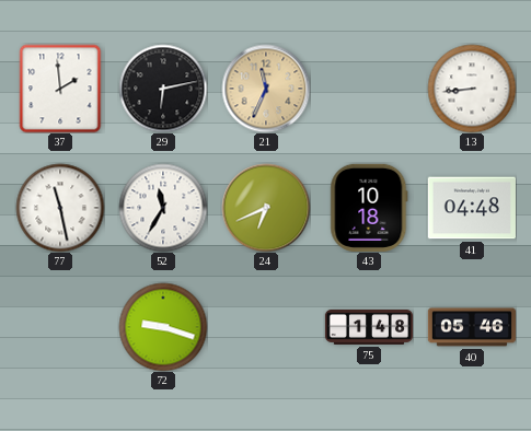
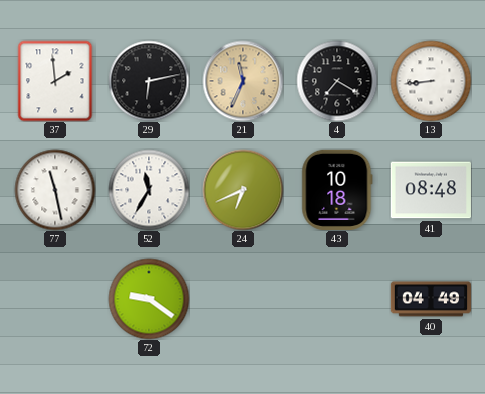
4: none -> 7:20
41: 04:48 -> 08:48
72: 9:18 -> 9:21
75: 1:48 -> none
40: 05:46 -> 04:49
